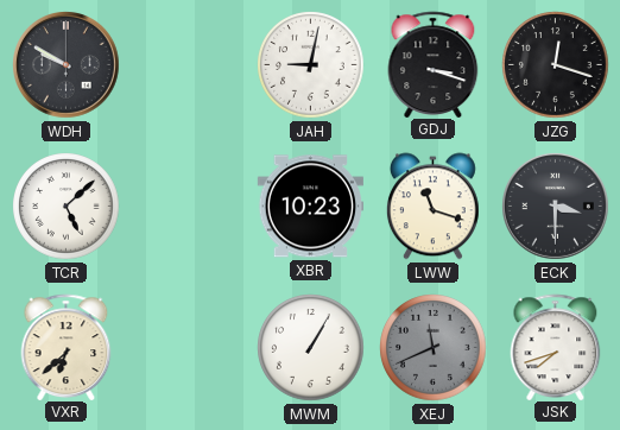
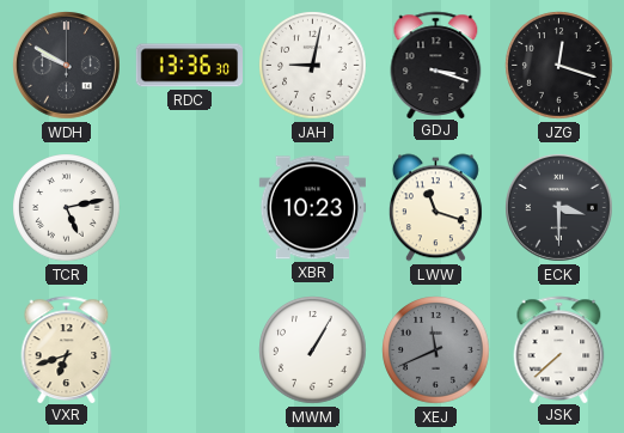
RDC: none -> 13:36
TCR: 5:08 -> 5:13
VXR: 6:38 -> 6:42
JSK: 7:42 -> 7:38
